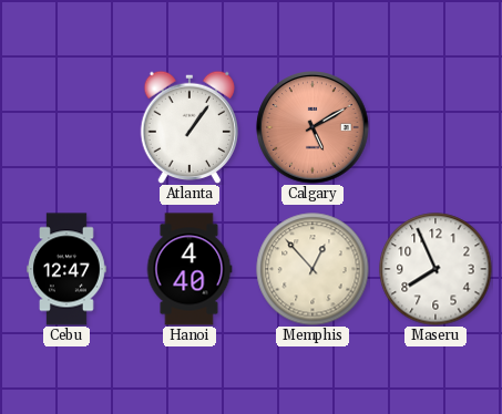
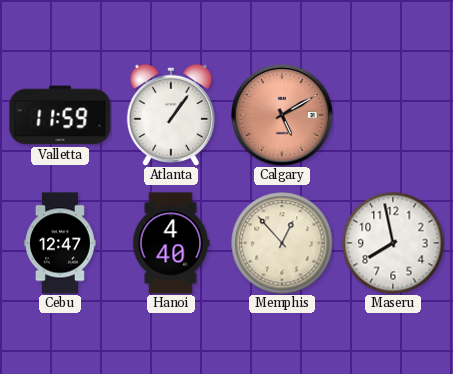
Valletta: none -> 11:59
Maseru: 7:56 -> 7:58
